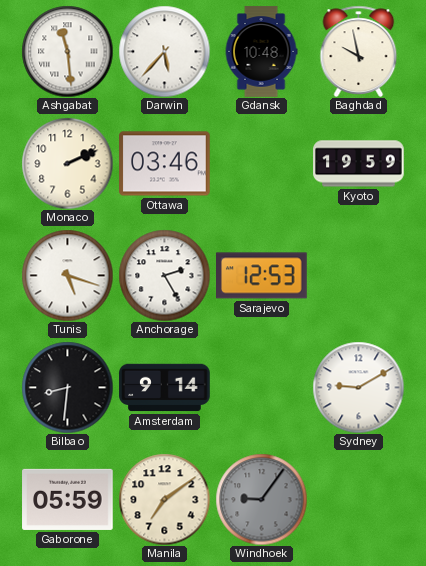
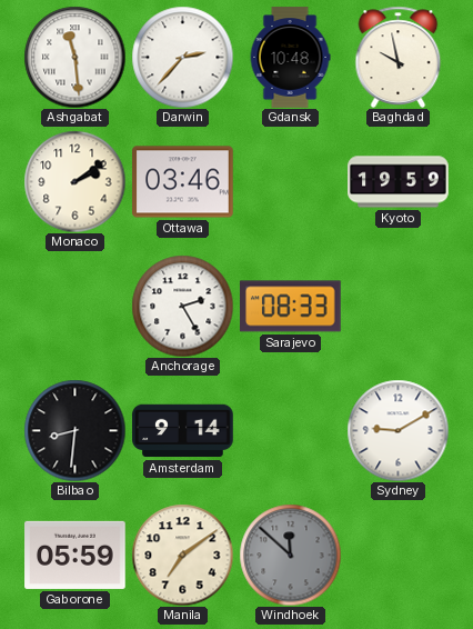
Darwin: 5:37 -> 2:37
Monaco: 2:11 -> 2:09
Tunis: 5:18 -> none
Sarajevo: 12:53 -> 08:33
Windhoek: 9:06 -> 11:52
